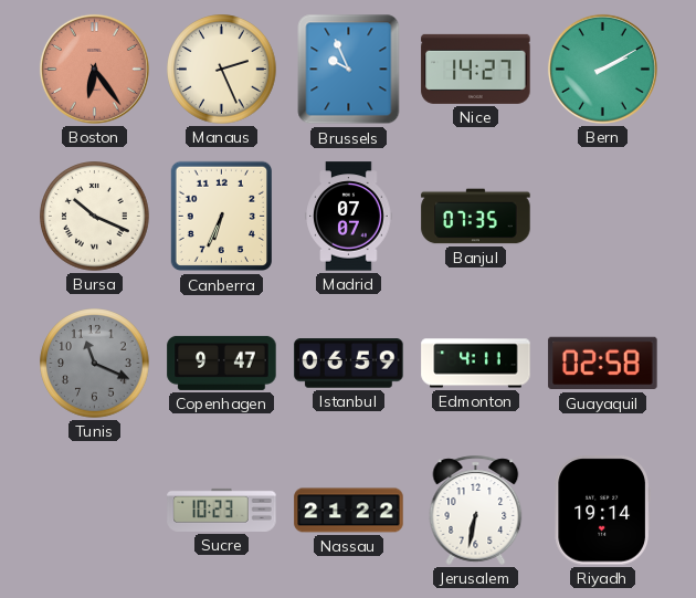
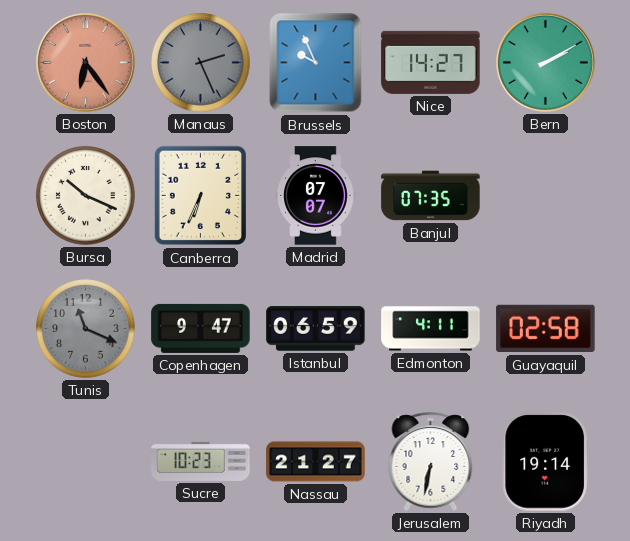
Manaus dial: cream -> grey
Nassau: 21:22 -> 21:27
